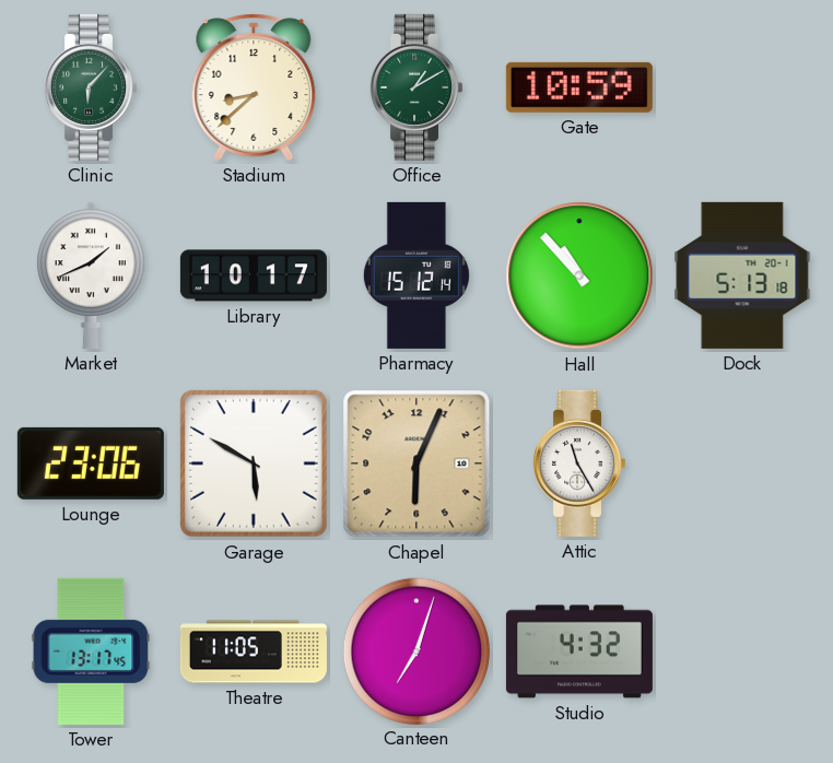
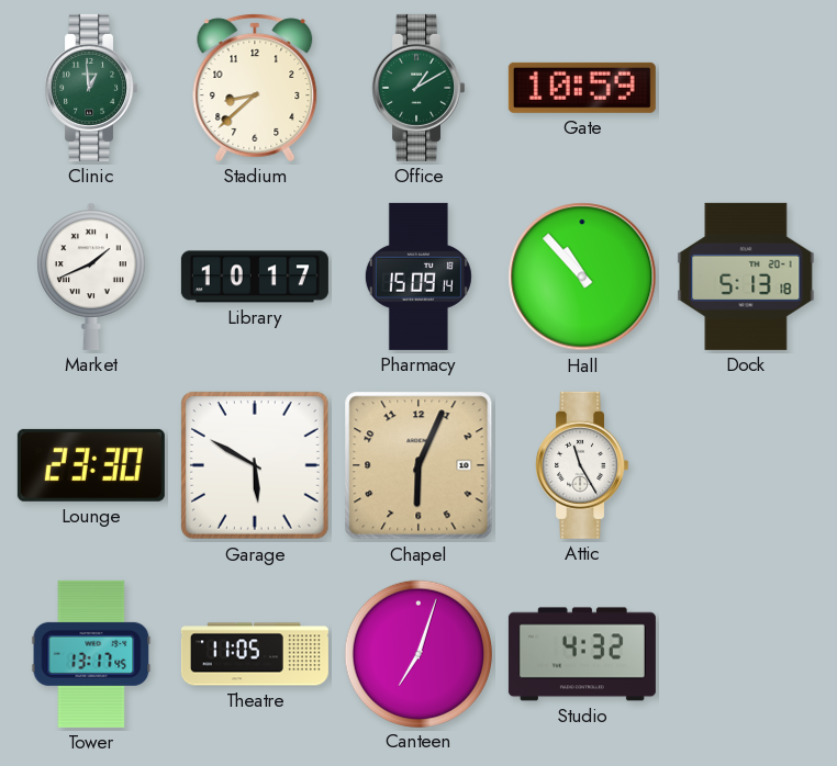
Clinic: 6:07 -> 12:59
Pharmacy: 15:12 -> 15:09
Lounge: 23:06 -> 23:30
